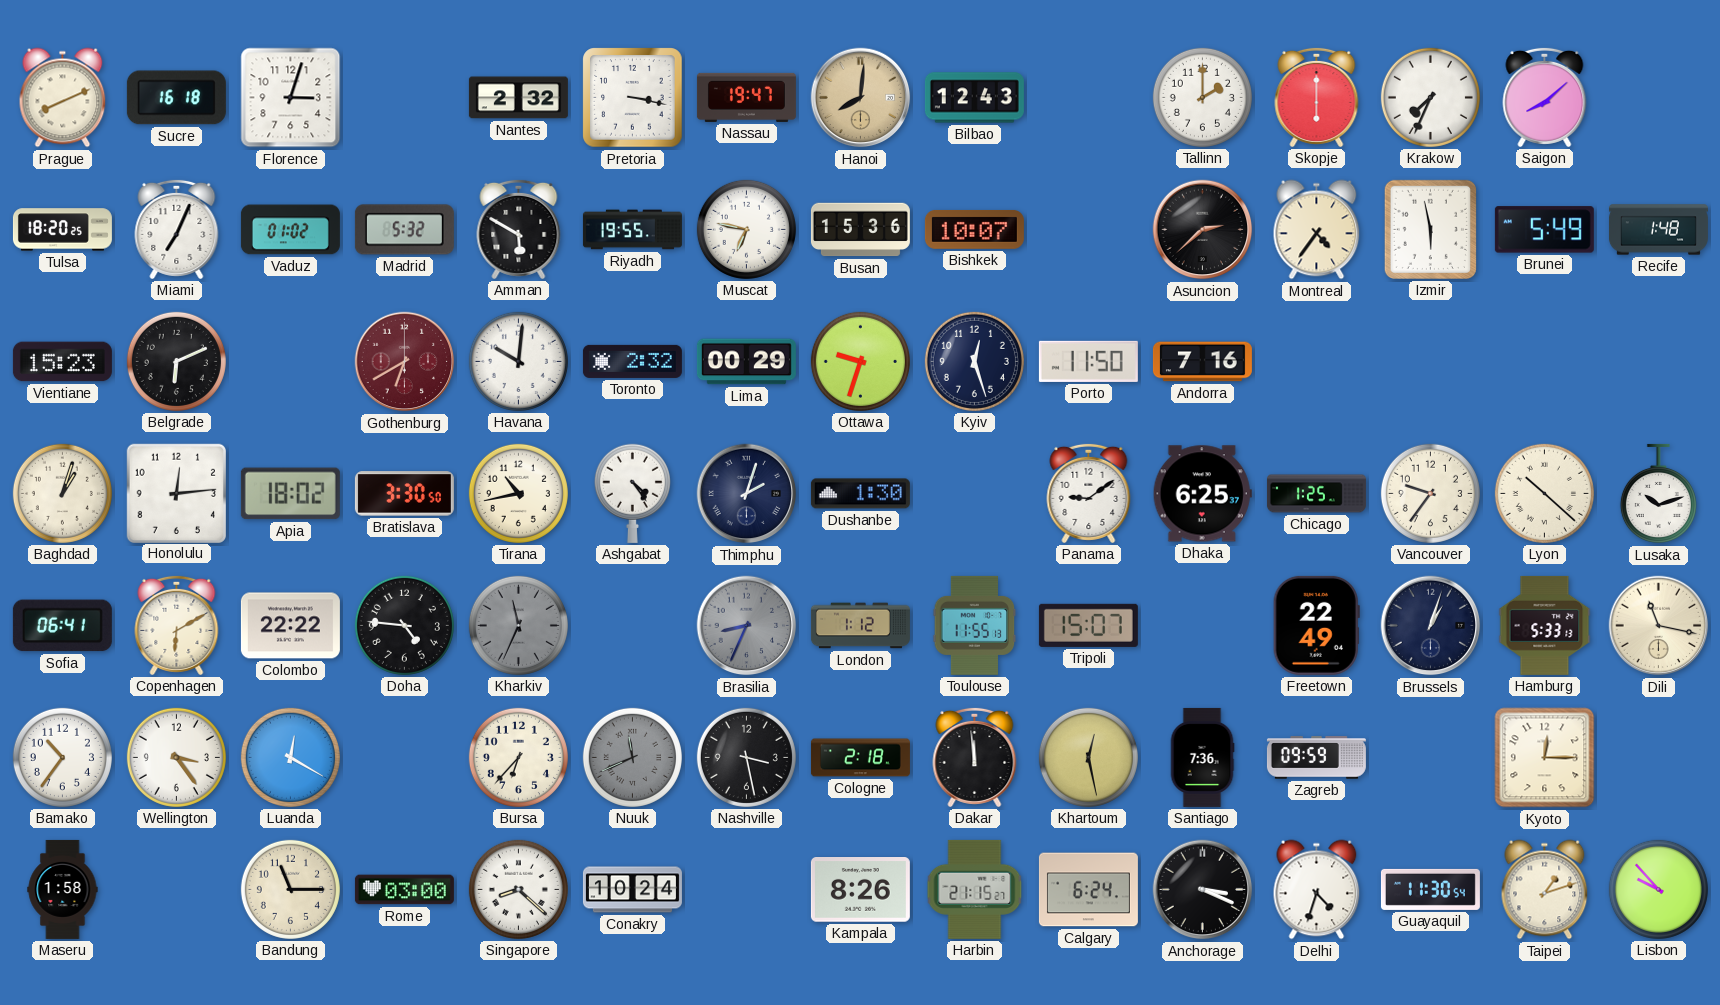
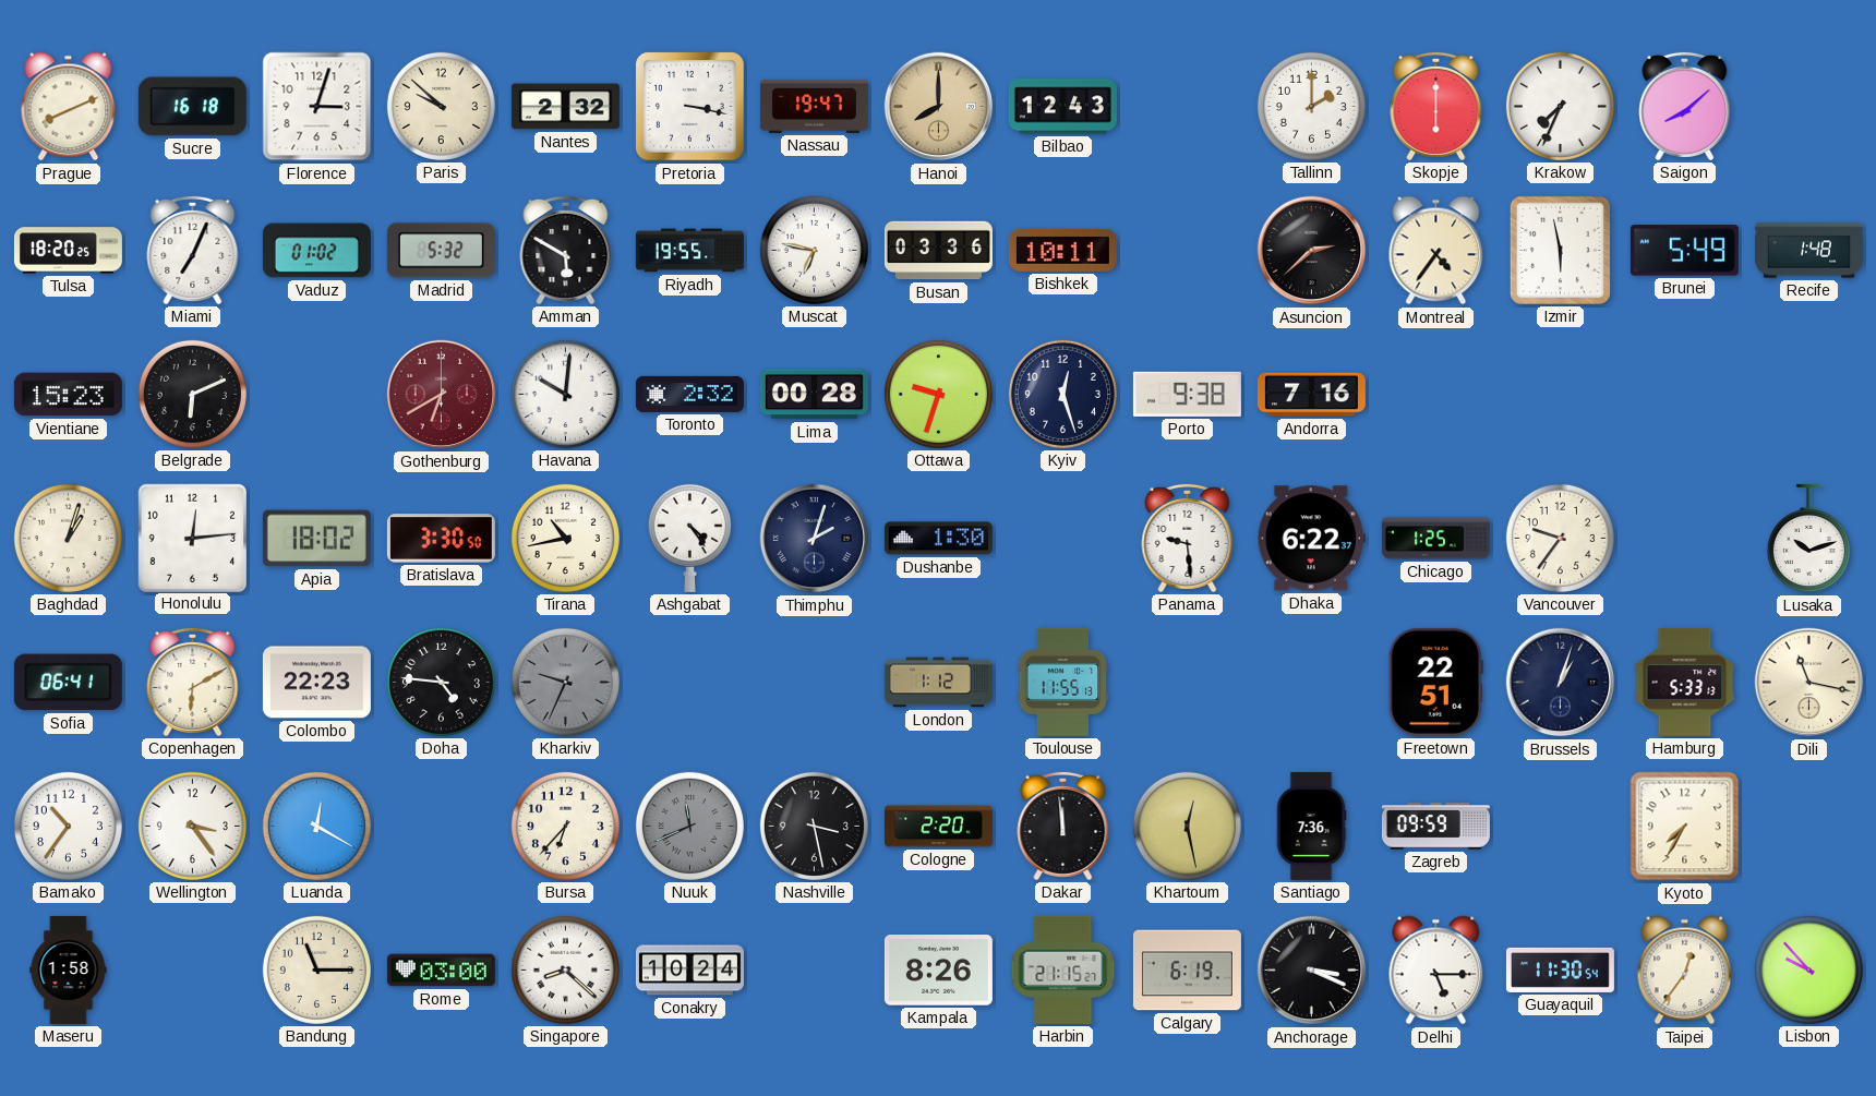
Paris: none -> 9:52
Hanoi: 8:01 -> 8:00
Busan: 15:36 -> 03:36
Bishkek: 10:07 -> 10:11
Lima: 00:29 -> 00:28
Porto: 11:50 -> 9:38
Panama: 9:09 -> 9:29
Dhaka: 6:25 -> 6:22
Lyon: 10:22 -> none
Colombo: 22:22 -> 22:23
Kharkiv: 11:34 -> 9:34
Brasilia: 8:34 -> none
Tripoli: 15:07 -> none
Freetown: 22:49 -> 22:51
Cologne: 2:18 -> 2:20
Kyoto: 12:15 -> 7:35
Calgary: 6:24 -> 6:19
Delhi: 4:33 -> 5:15
Taipei: 1:12 -> 12:36
